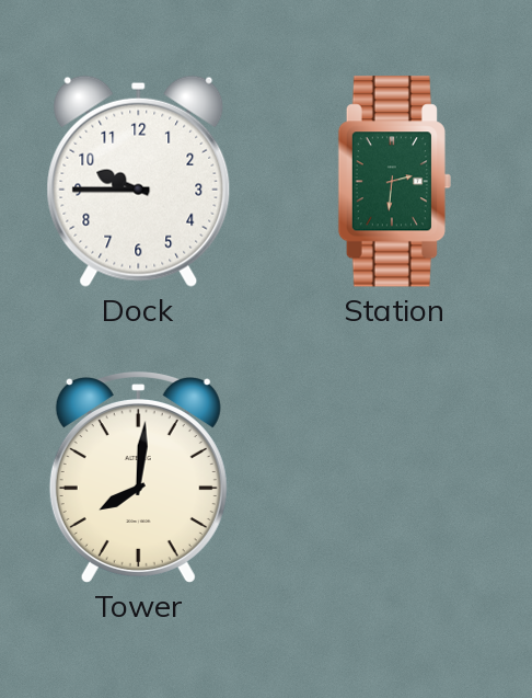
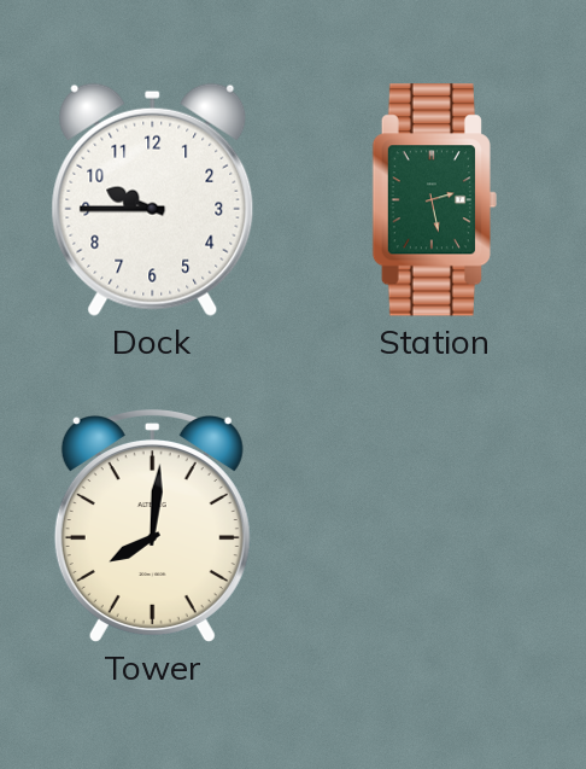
Station: 2:31 -> 2:28
